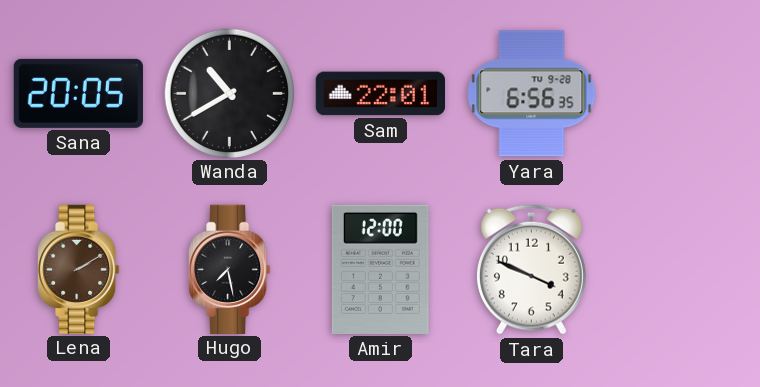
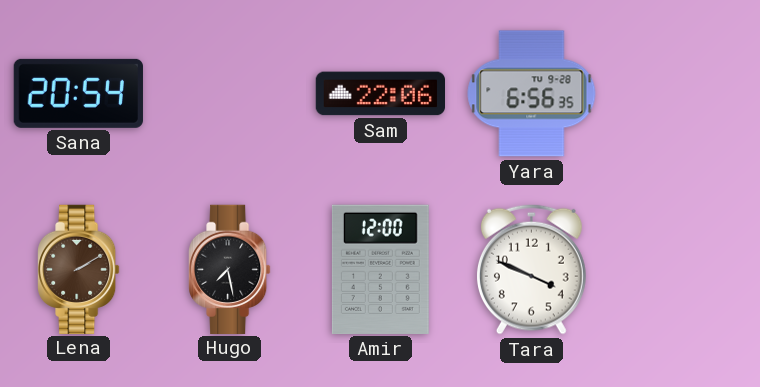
Sana: 20:05 -> 20:54
Wanda: 10:40 -> none
Sam: 22:01 -> 22:06
